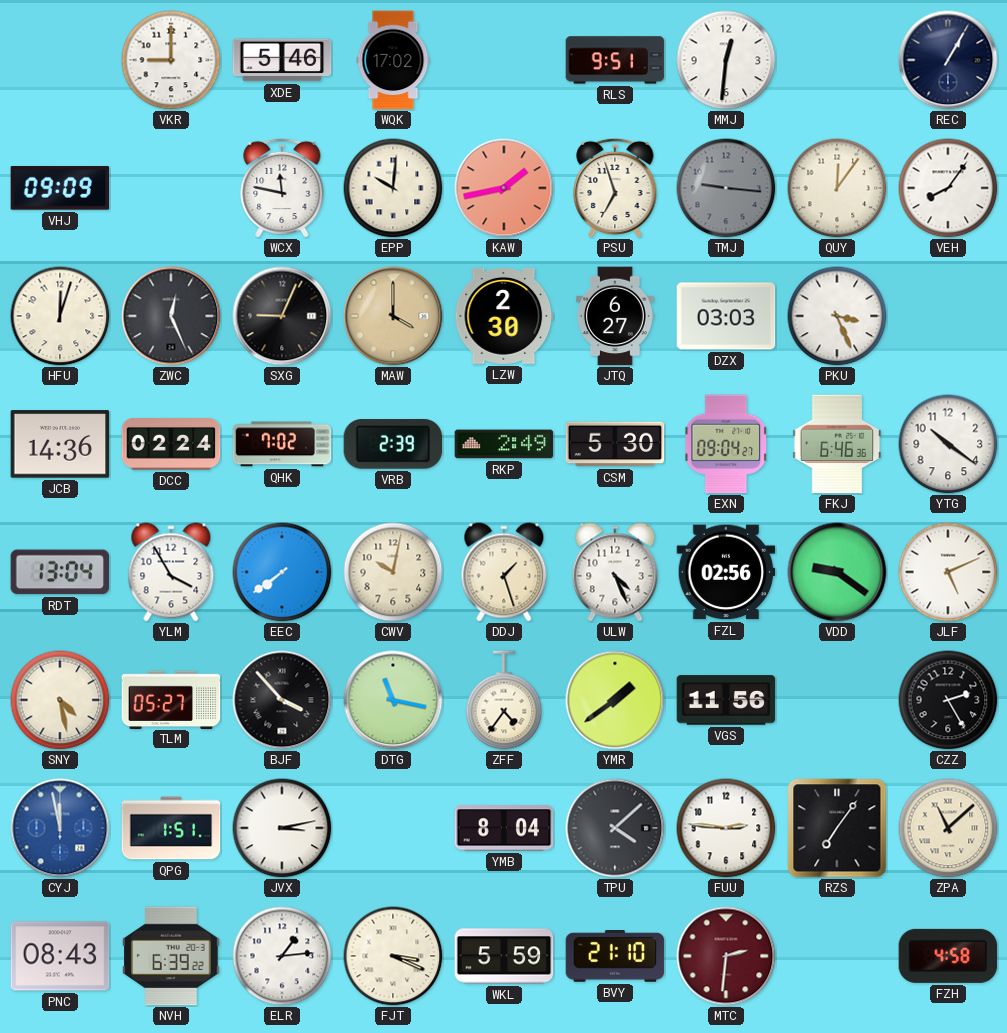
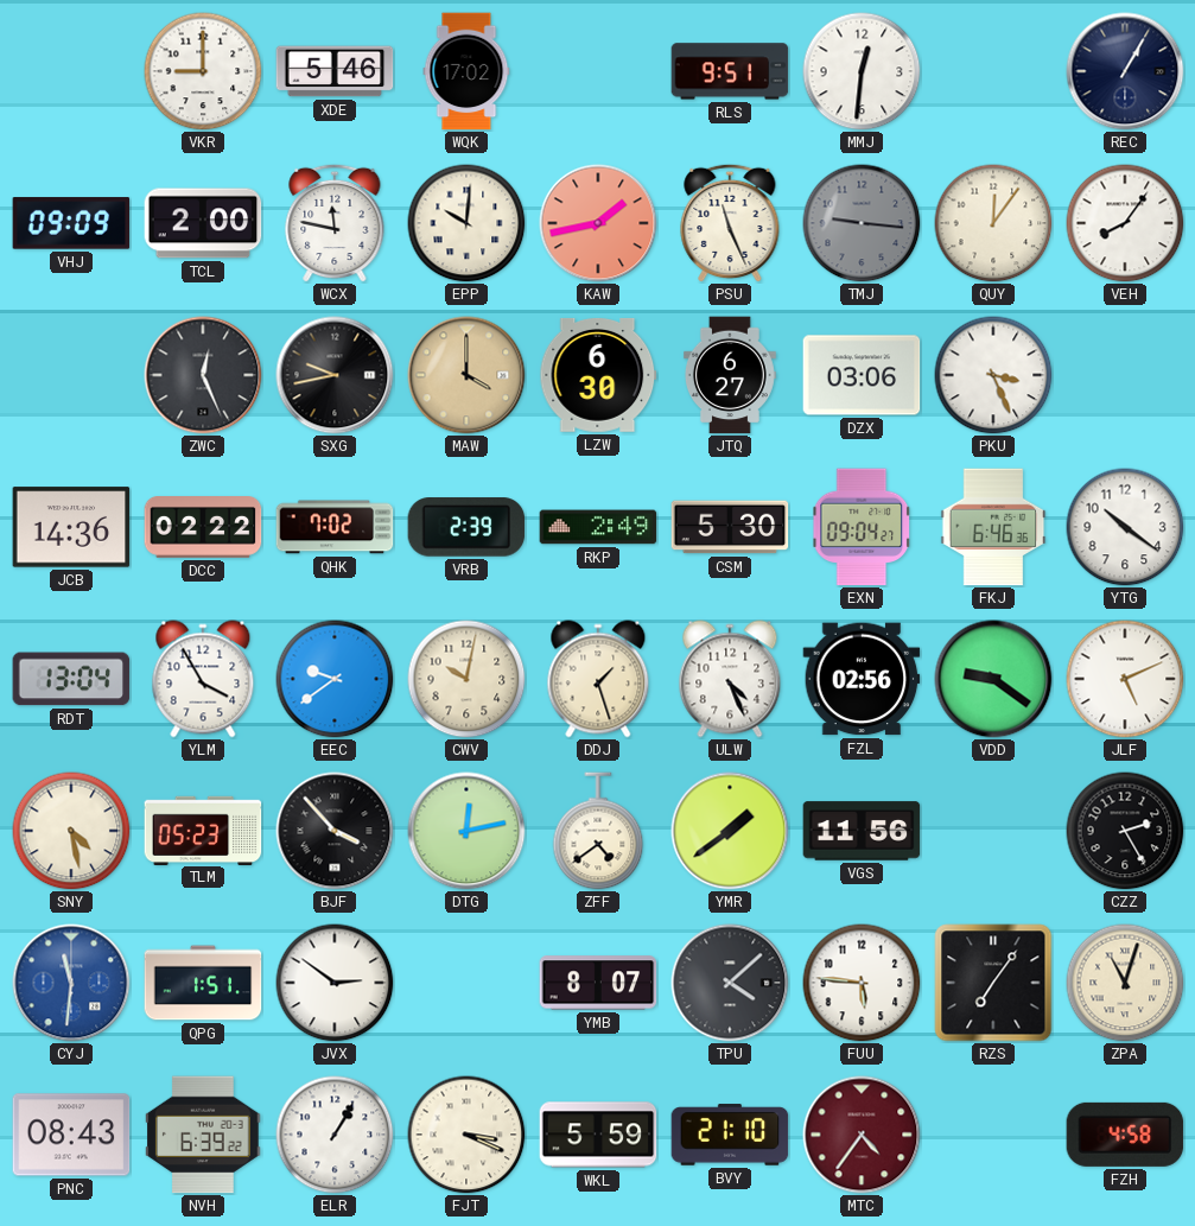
TCL: none -> 2:00
PSU: 6:57 -> 11:26
HFU: 12:03 -> none
SXG: 9:04 -> 9:43
LZW: 2:30 -> 6:30
DZX: 03:03 -> 03:06
DCC: 02:24 -> 02:22
EEC: 7:39 -> 9:39
TLM: 05:27 -> 05:23
DTG: 11:17 -> 12:13
ZFF: 4:36 -> 4:39
CYJ: 11:58 -> 11:31
JVX: 3:13 -> 2:51
YMB: 8:04 -> 8:07
FUU: 2:46 -> 5:46
ZPA: 11:08 -> 11:03
ELR: 1:14 -> 1:05
MTC: 2:31 -> 4:36
